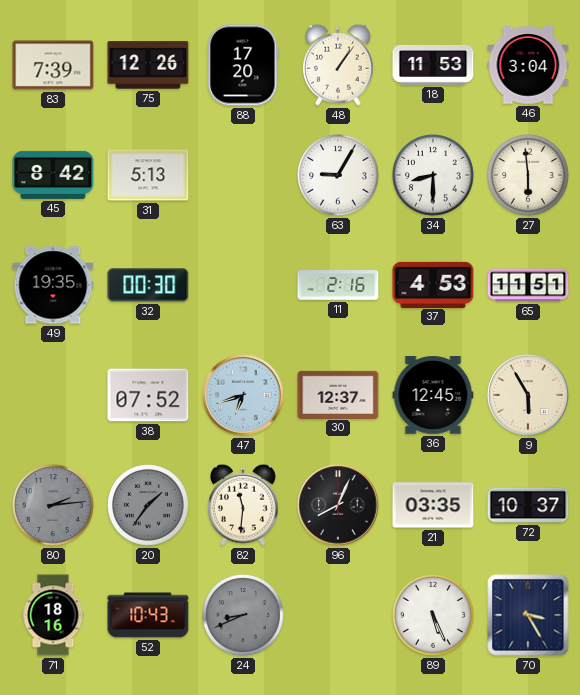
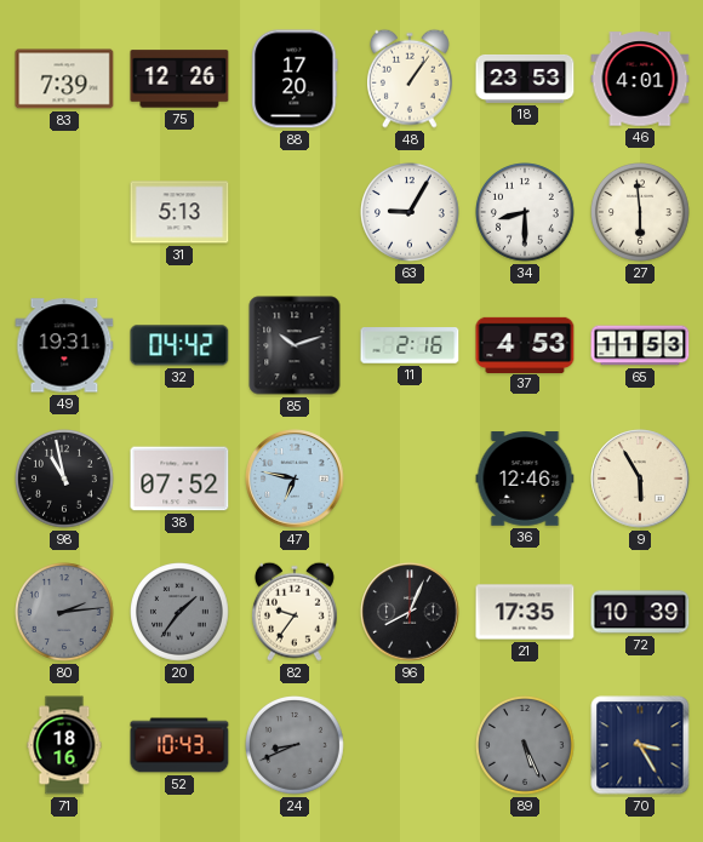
18: 11:53 -> 23:53
46: 3:04 -> 4:01
45: 8:42 -> none
49: 19:35 -> 19:31
32: 00:30 -> 04:42
85: none -> 10:12
65: 11:51 -> 11:53
98: none -> 10:58
47: 6:42 -> 6:47
30: 12:37 -> none
36: 12:45 -> 12:46
82: 11:31 -> 9:36
21: 03:35 -> 17:35
72: 10:37 -> 10:39
89 dial: white -> grey
